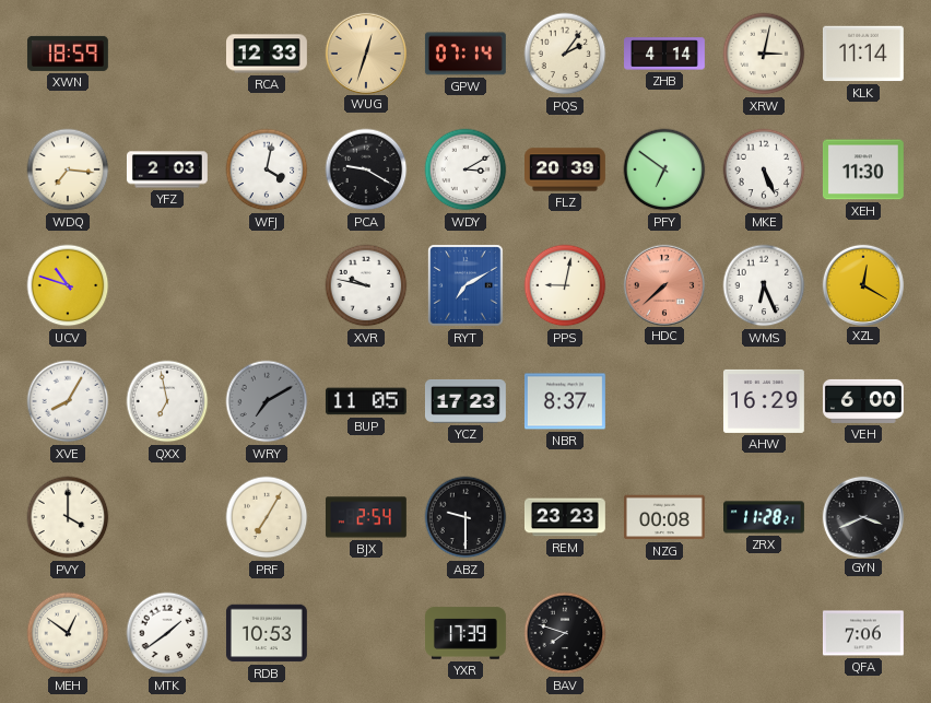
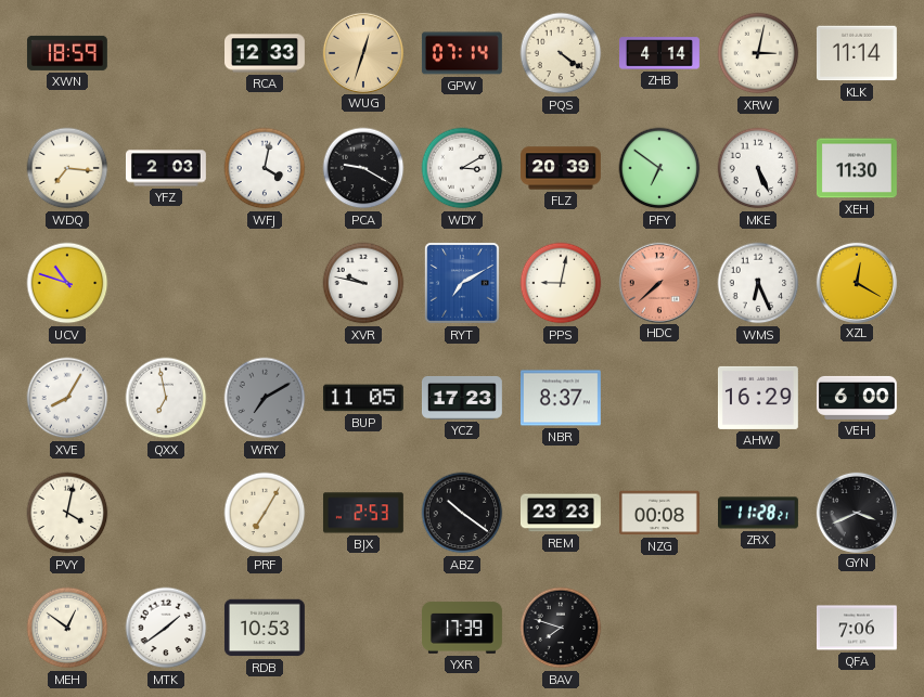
PQS: 2:06 -> 4:21
PVY: 4:00 -> 4:02
BJX: 2:54 -> 2:53
ABZ: 9:30 -> 10:21
